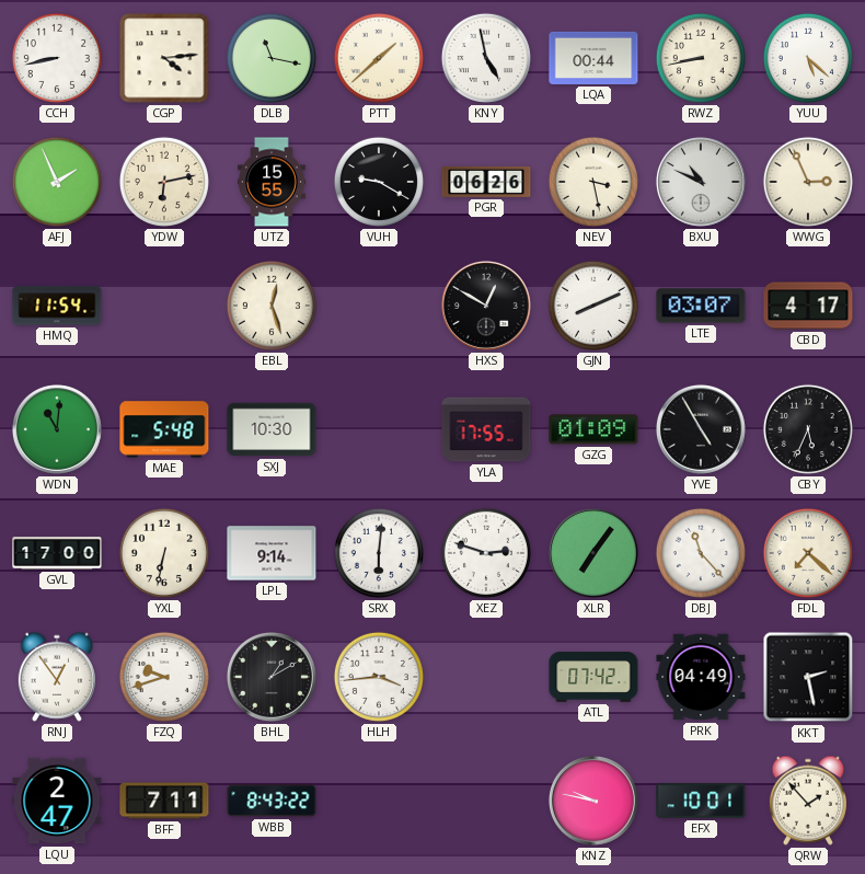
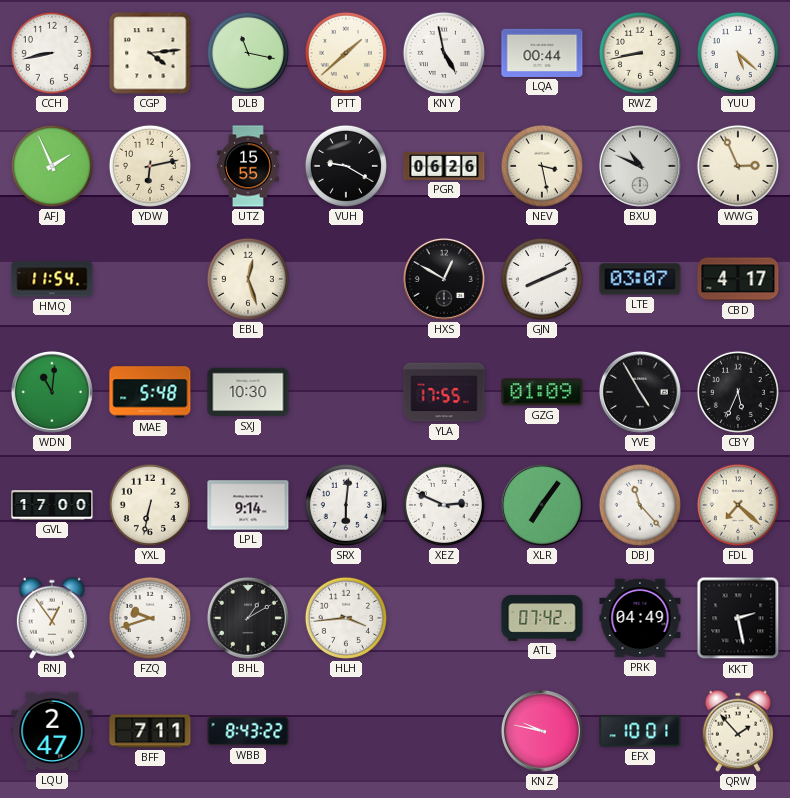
XEZ: 2:48 -> 2:49
